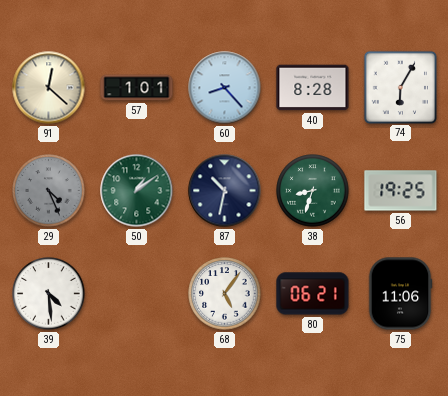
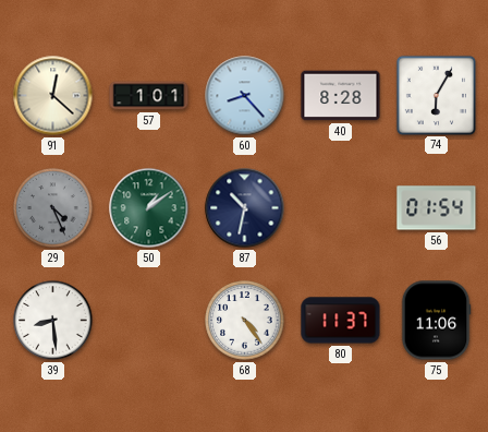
38: 8:33 -> none
56: 19:25 -> 01:54
39: 4:29 -> 8:29
68: 5:06 -> 4:24
80: 06:21 -> 11:37
